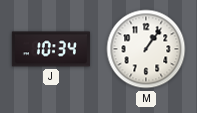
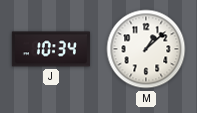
M: 1:06 -> 1:08
